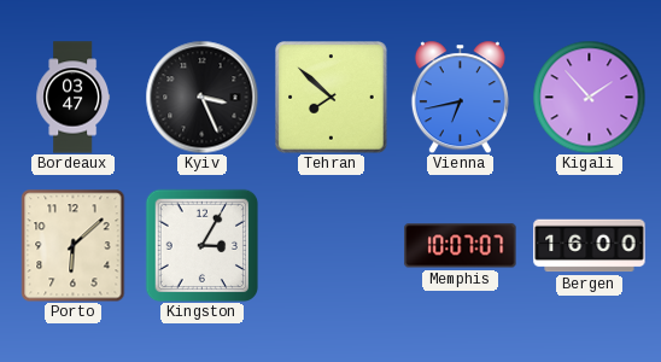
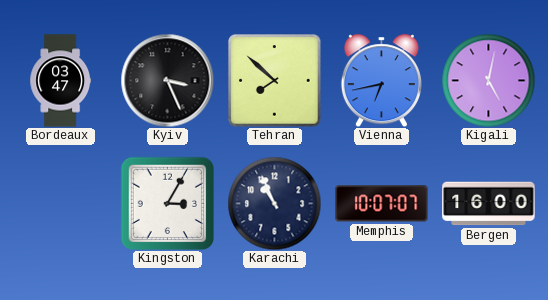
Kigali: 1:53 -> 5:02
Porto: 6:08 -> none
Karachi: none -> 10:56
